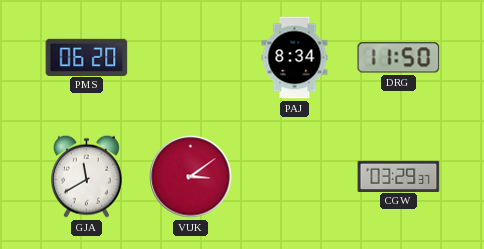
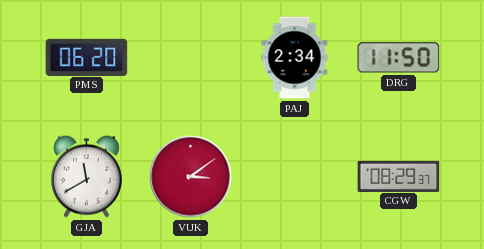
PAJ: 8:34 -> 2:34
CGW: 03:29 -> 08:29
